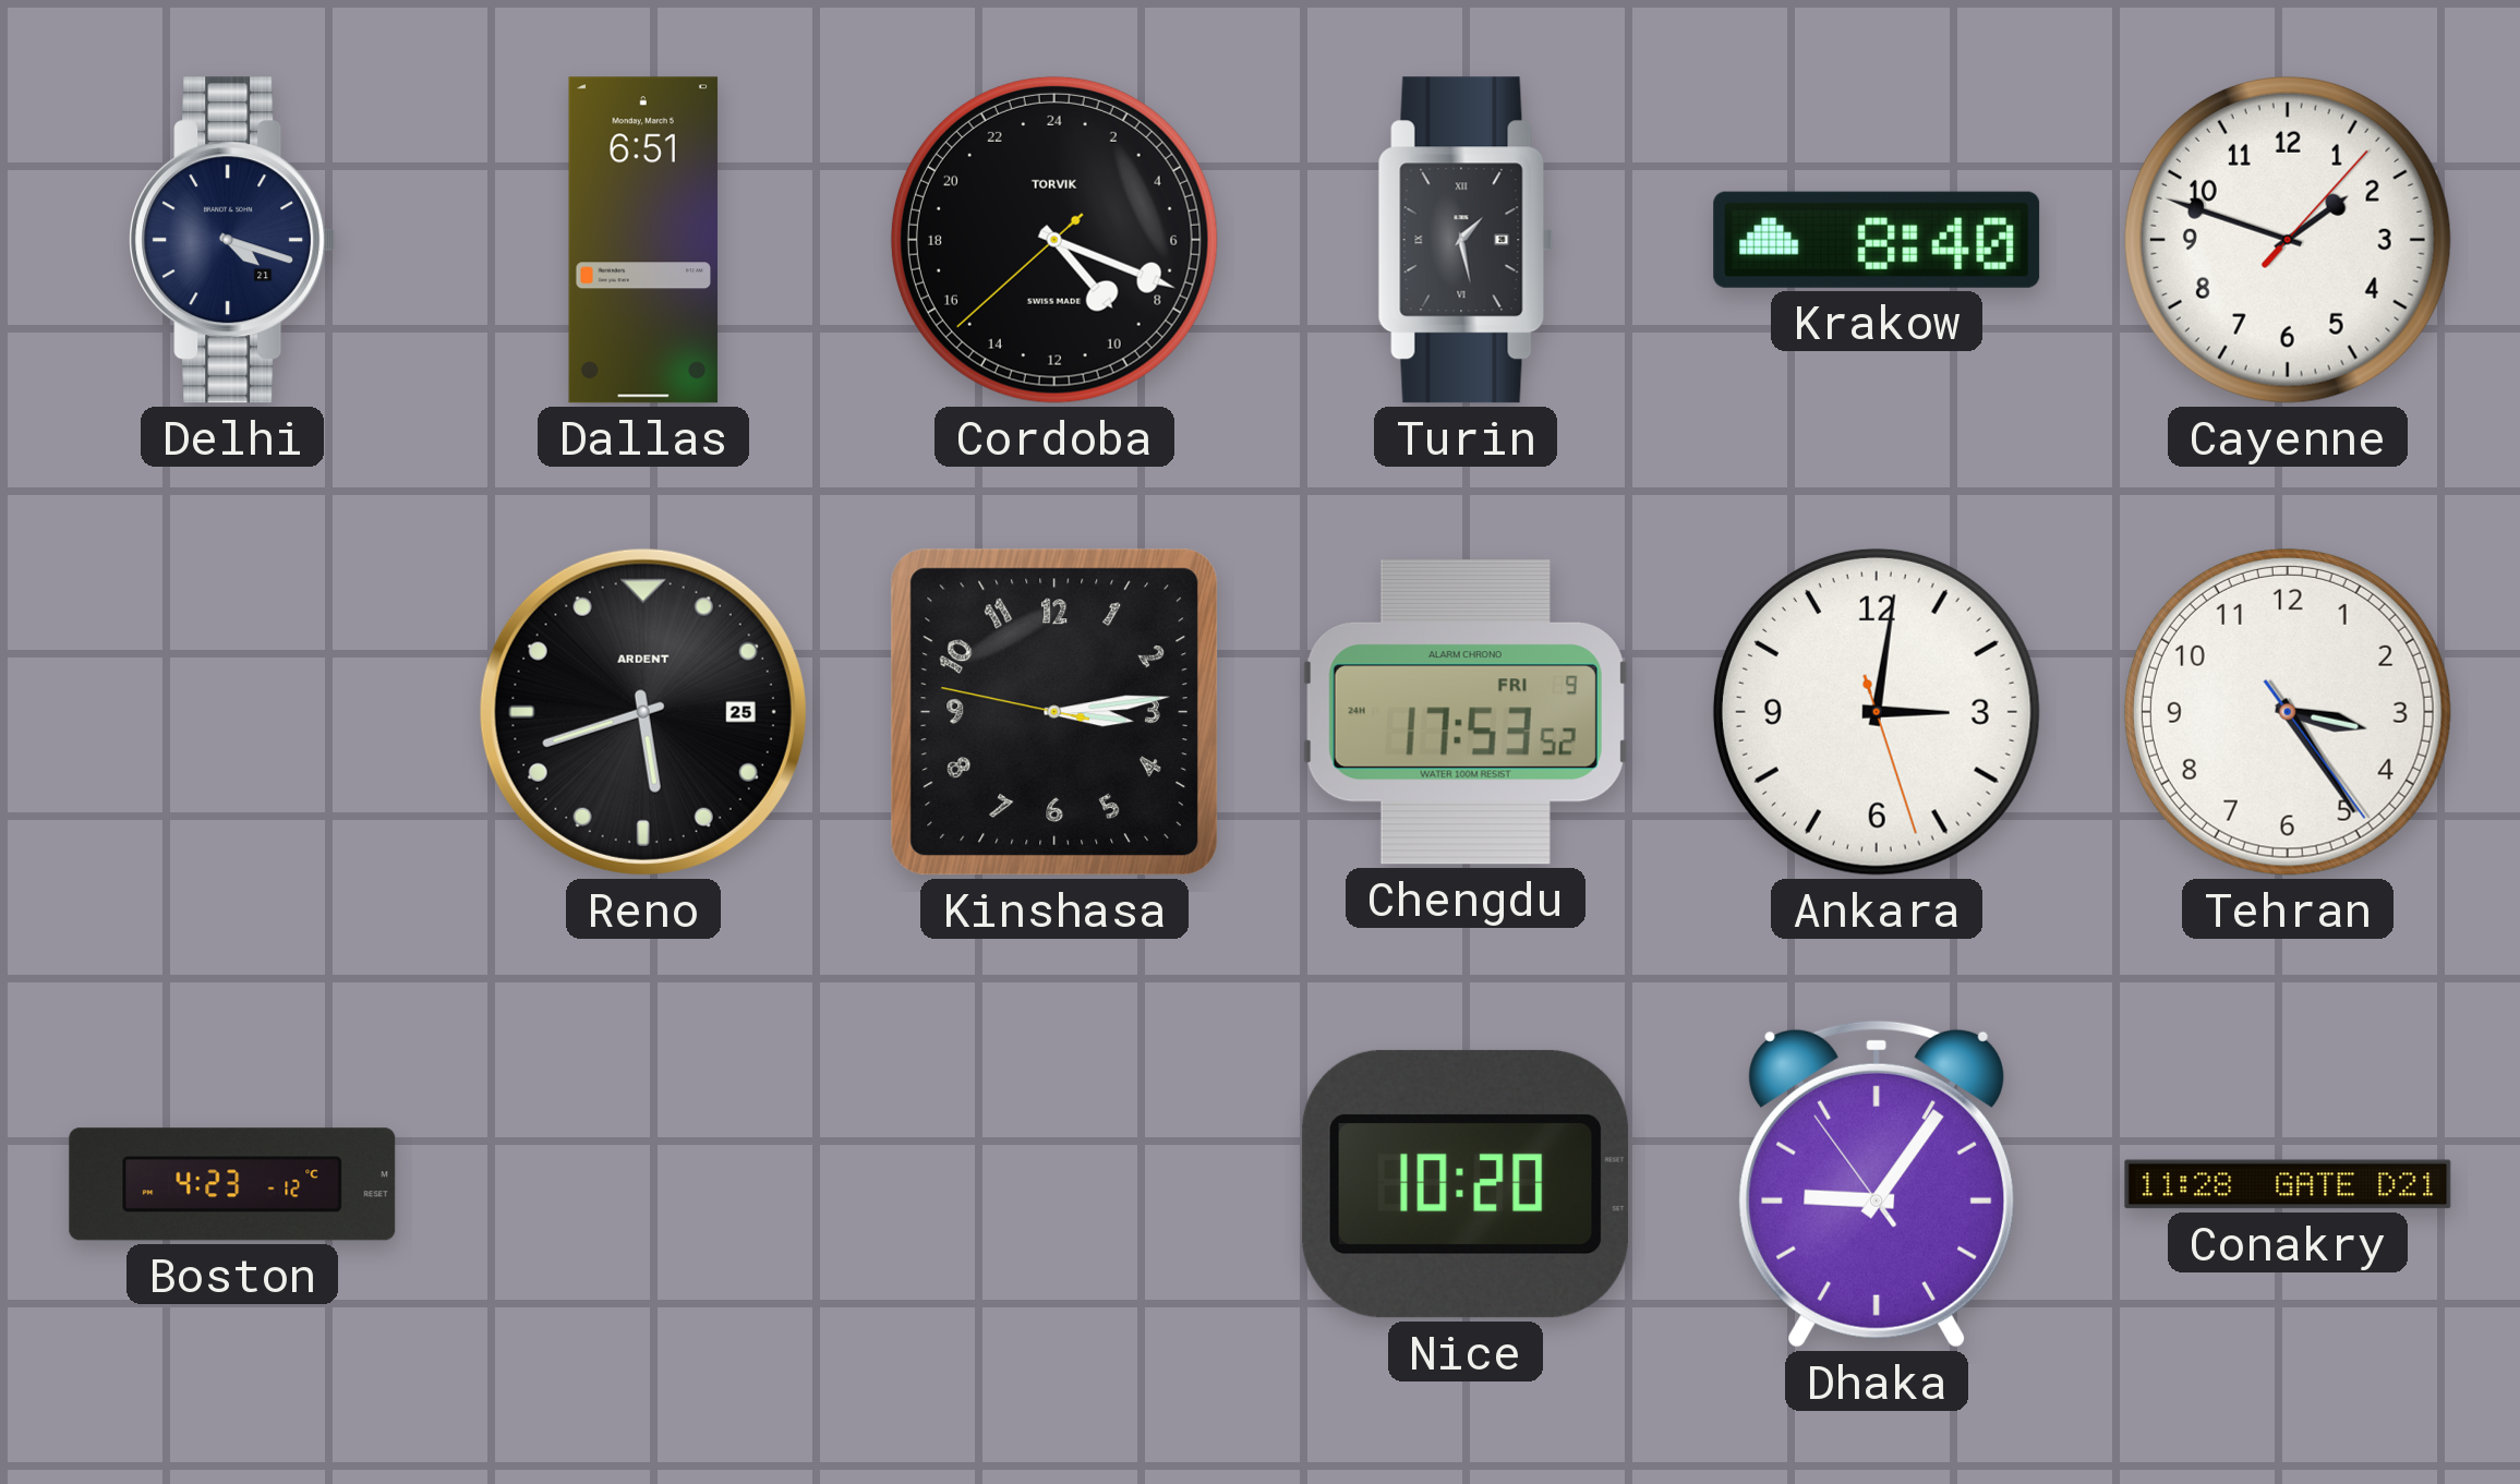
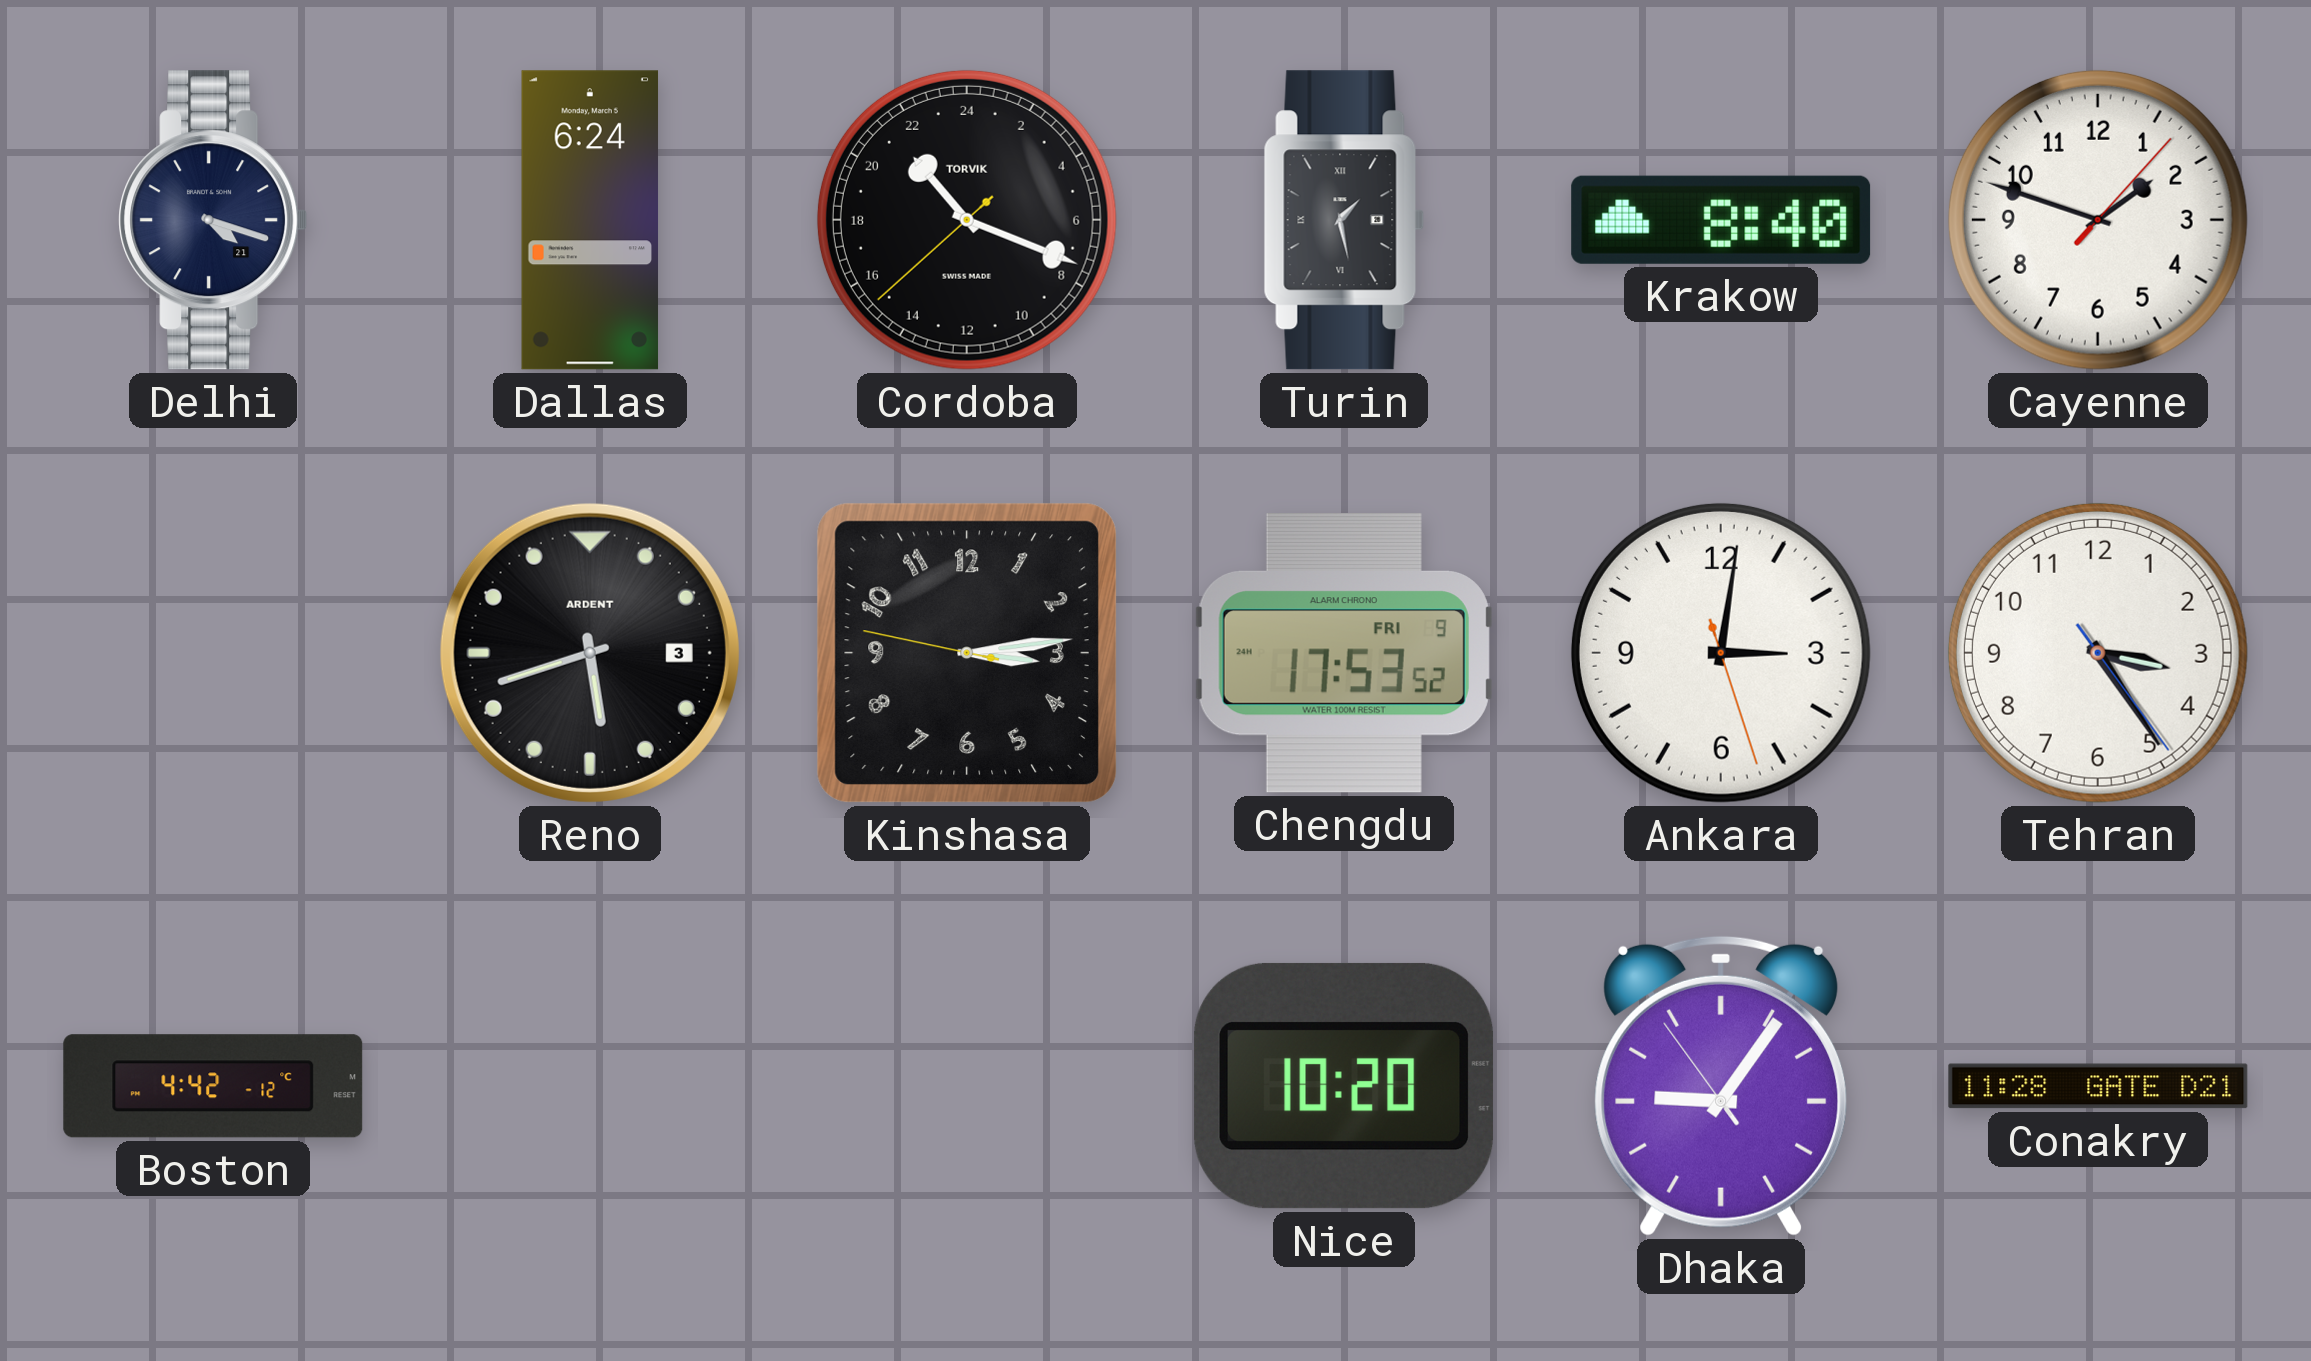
Dallas: 6:51 -> 6:24
Cordoba: 9:18 -> 21:18
Reno date: 25 -> 3
Boston: 4:23 -> 4:42
